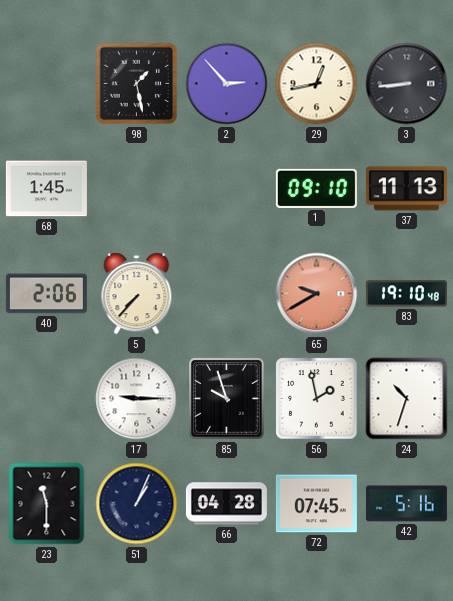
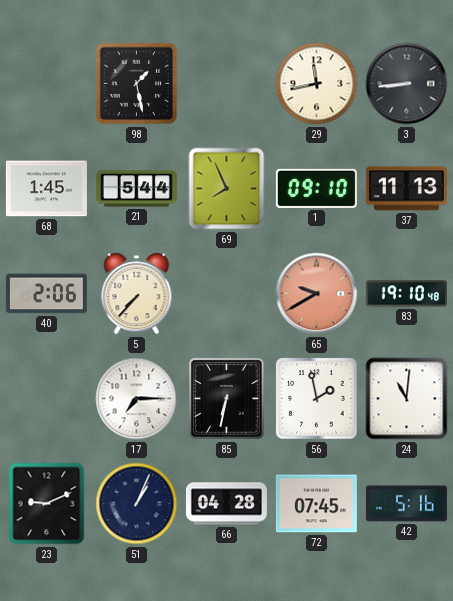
2: 2:53 -> none
29: 12:43 -> 11:43
21: none -> 5:44
69: none -> 7:56
17: 9:15 -> 7:15
85: 9:57 -> 6:32
24: 10:33 -> 11:01
23: 11:30 -> 9:11
